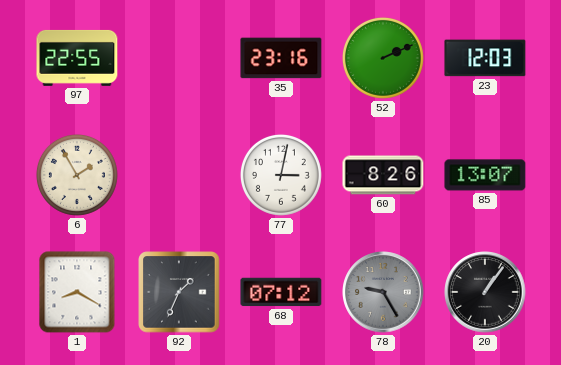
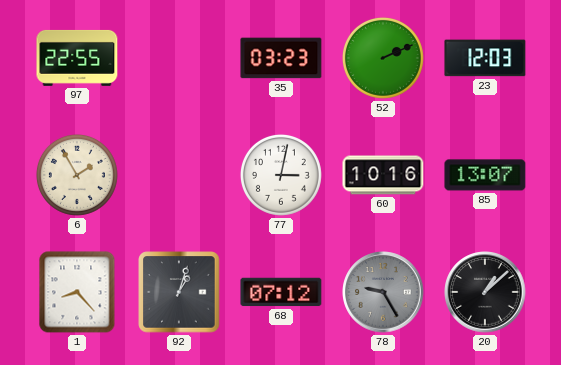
35: 23:16 -> 03:23
60: 8:26 -> 10:16
1: 8:20 -> 8:23
92: 1:34 -> 1:03
20: 1:06 -> 1:08
